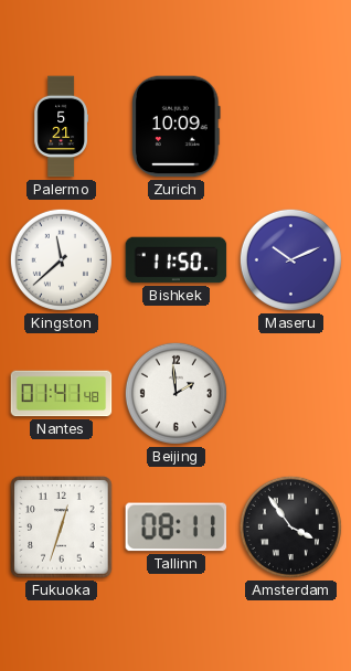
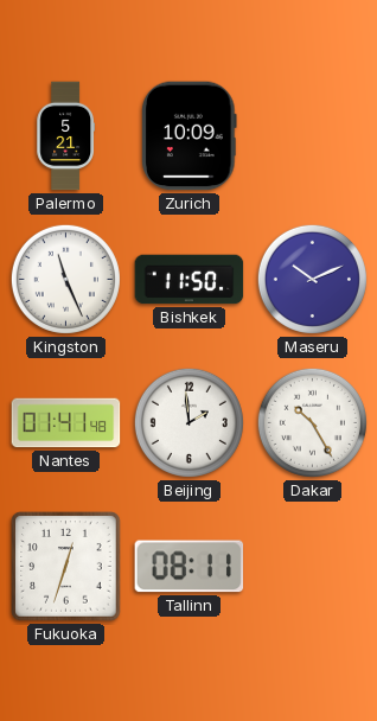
Kingston: 11:38 -> 11:26
Dakar: none -> 10:25
Amsterdam: 3:54 -> none
